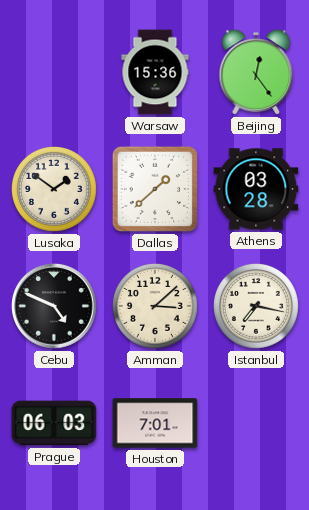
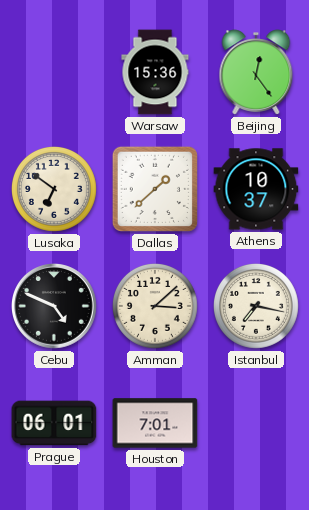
Lusaka: 1:51 -> 6:51
Athens: 03:28 -> 10:37
Prague: 06:03 -> 06:01
